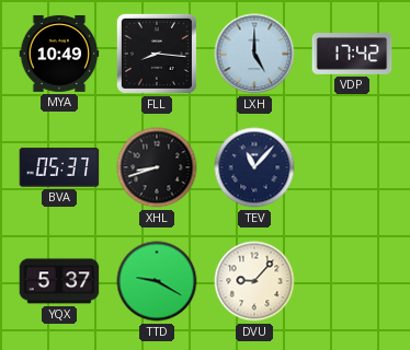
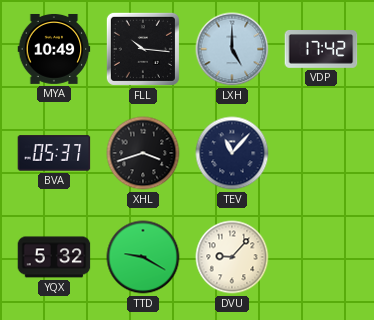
FLL: 8:16 -> 10:16
XHL: 8:42 -> 3:42
YQX: 5:37 -> 5:32
